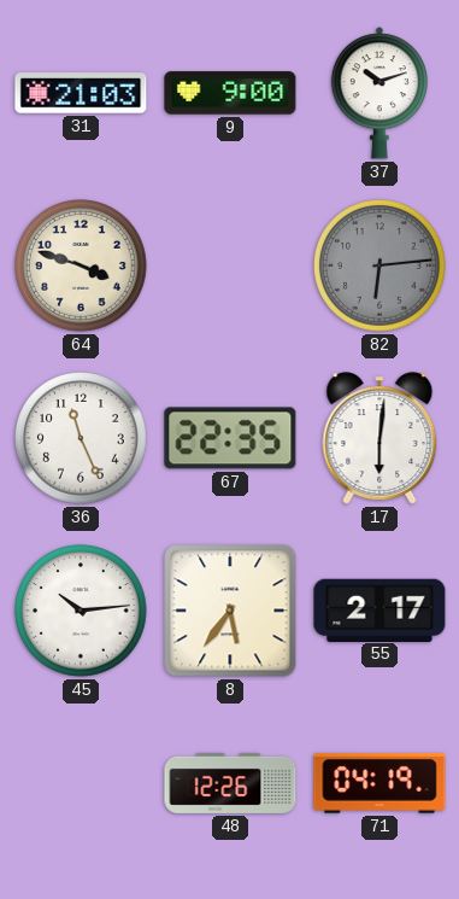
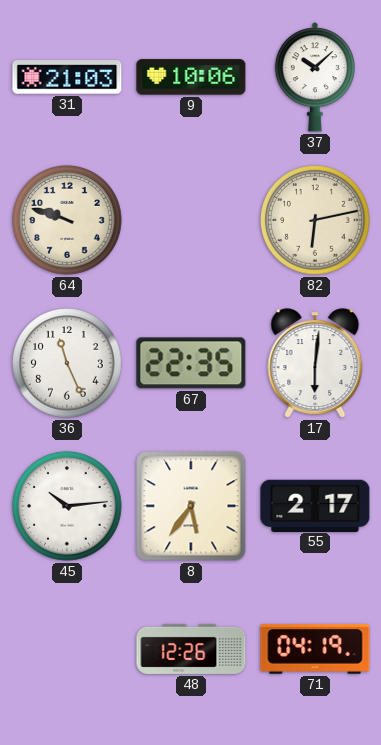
9: 9:00 -> 10:06
37: 10:12 -> 10:08
64: 3:48 -> 9:48
82: 6:14 -> 6:13
82 dial: grey -> cream
